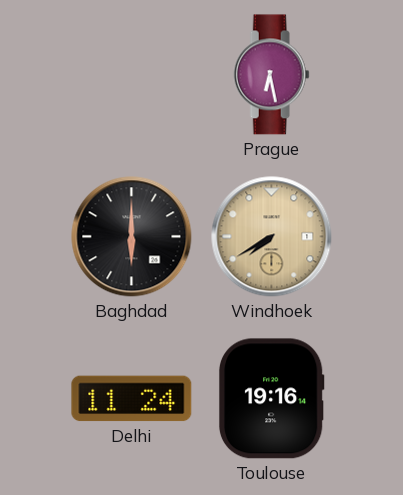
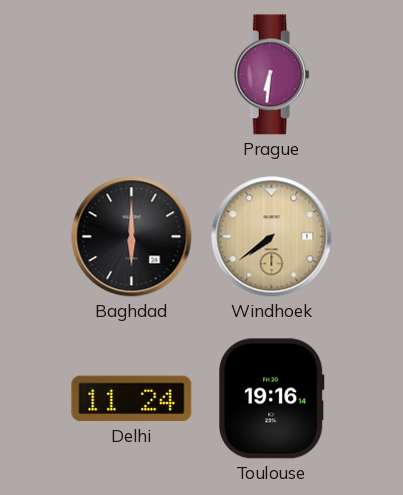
Prague: 6:28 -> 6:31
Windhoek: 7:40 -> 7:39
